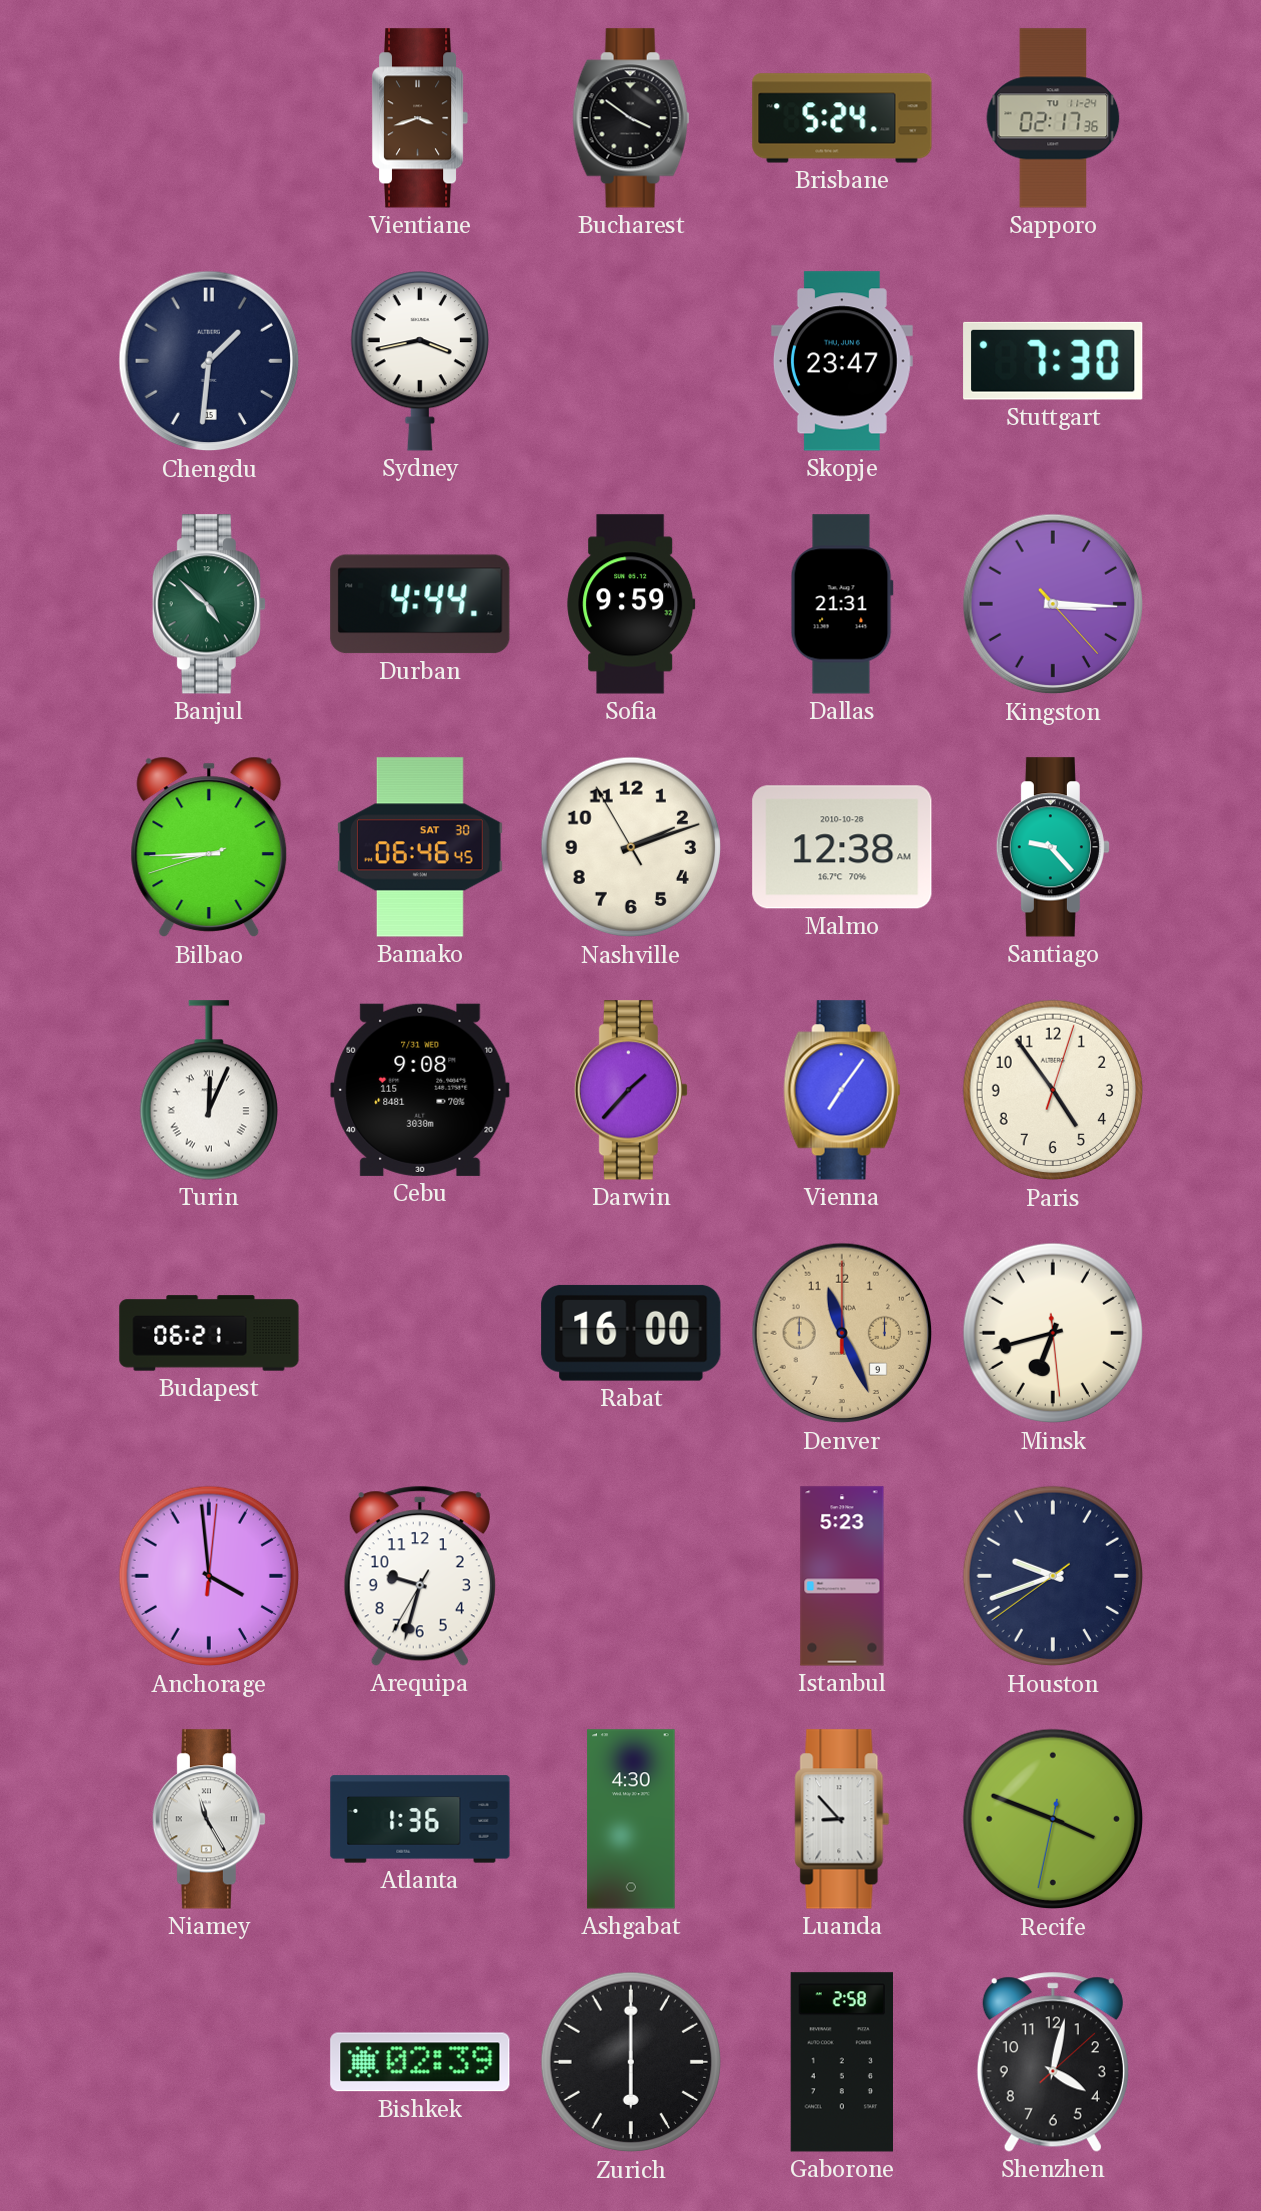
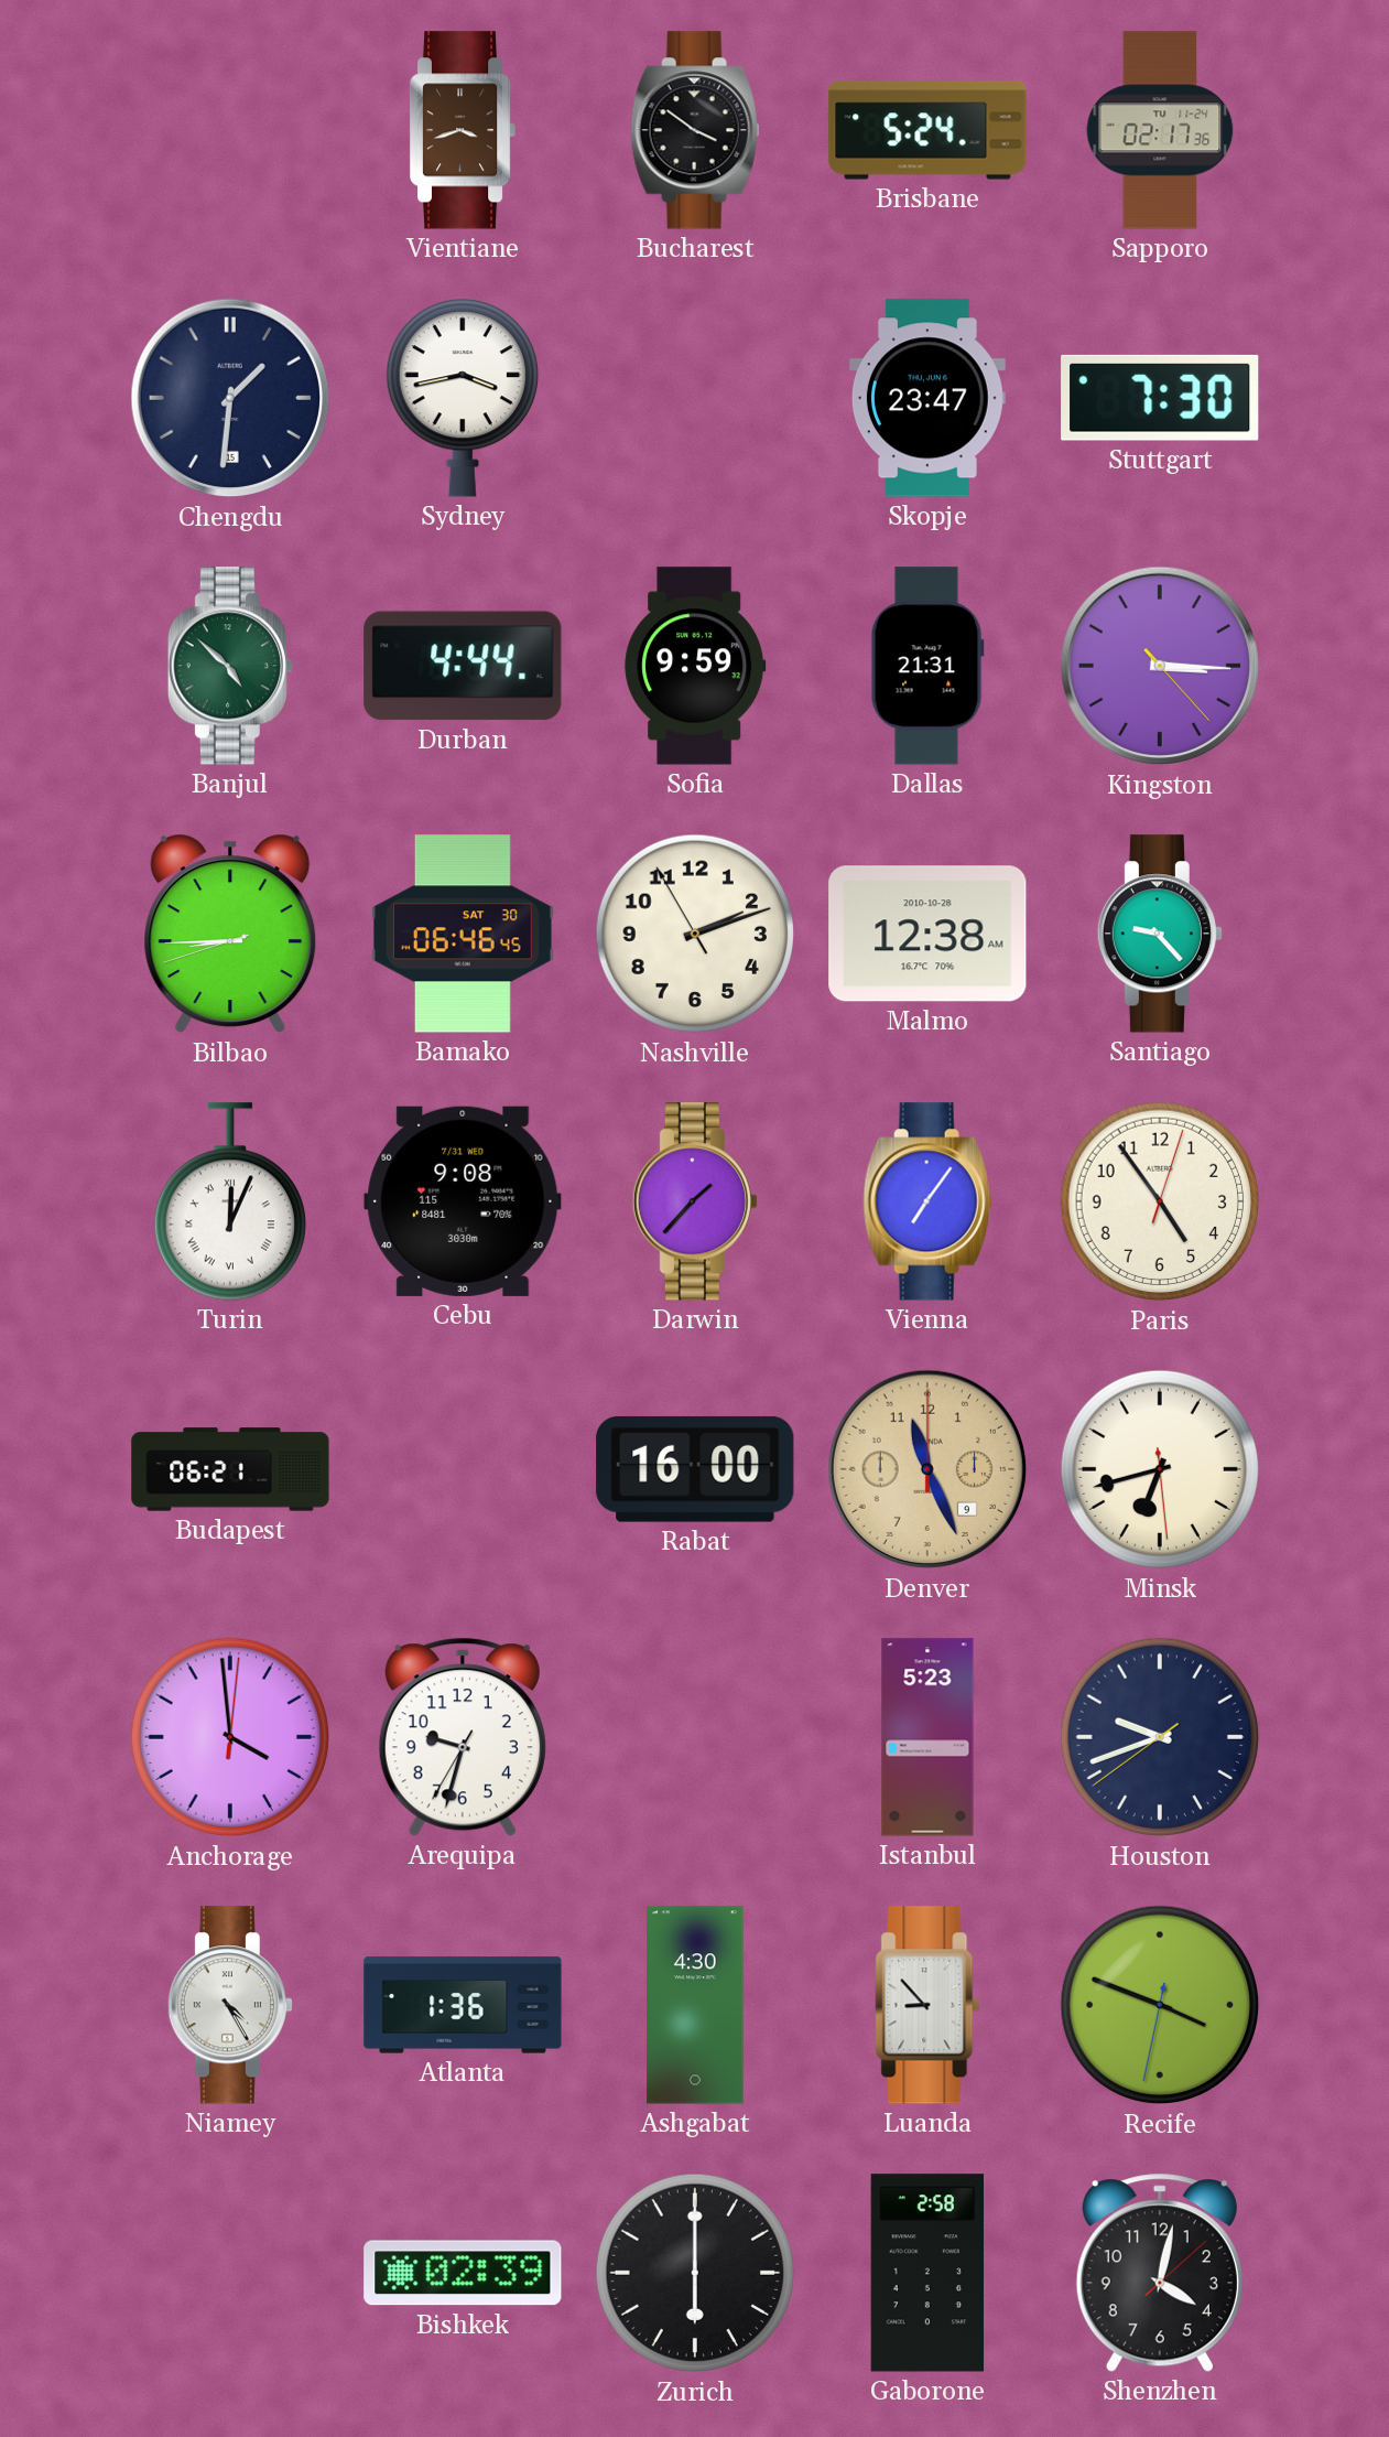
Niamey: 11:25 -> 4:25
